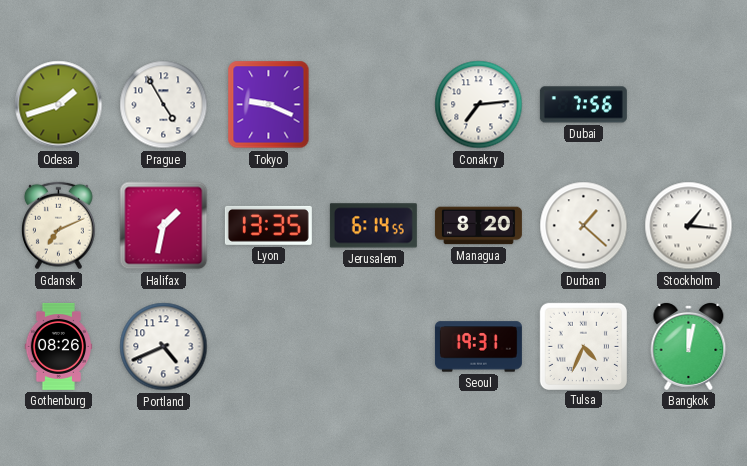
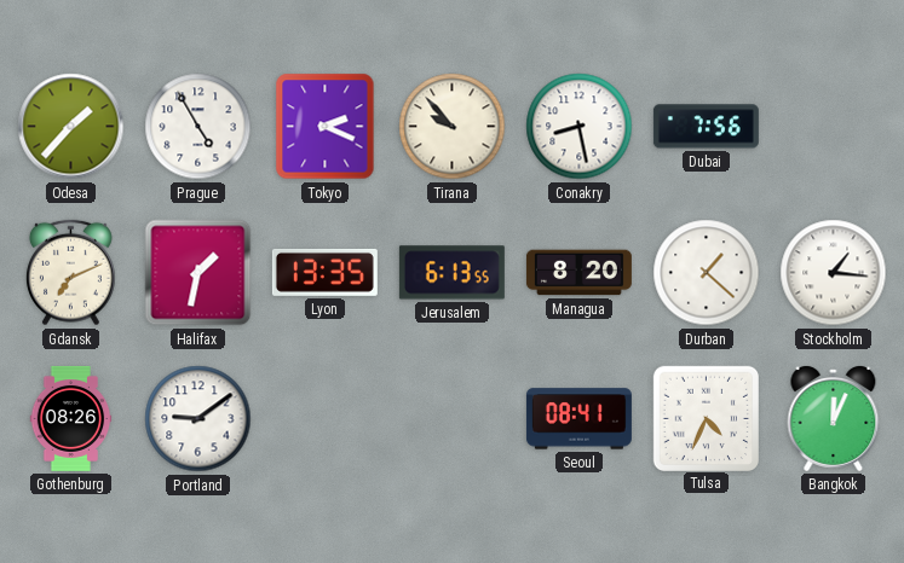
Odesa: 1:42 -> 1:37
Tokyo: 9:19 -> 2:19
Tirana: none -> 9:53
Conakry: 7:14 -> 8:28
Jerusalem: 6:14 -> 6:13
Portland: 4:41 -> 9:09
Seoul: 19:31 -> 08:41
Bangkok: 12:02 -> 12:04
